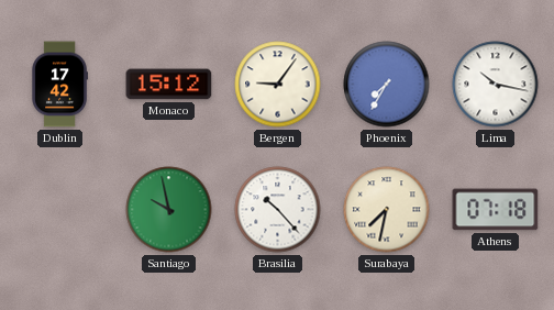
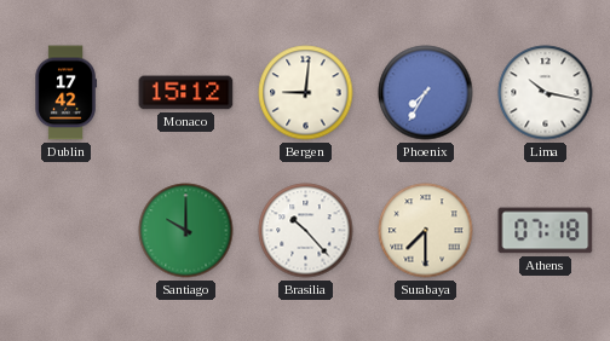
Bergen: 9:06 -> 9:01
Santiago: 9:58 -> 10:00
Surabaya: 7:32 -> 7:30
